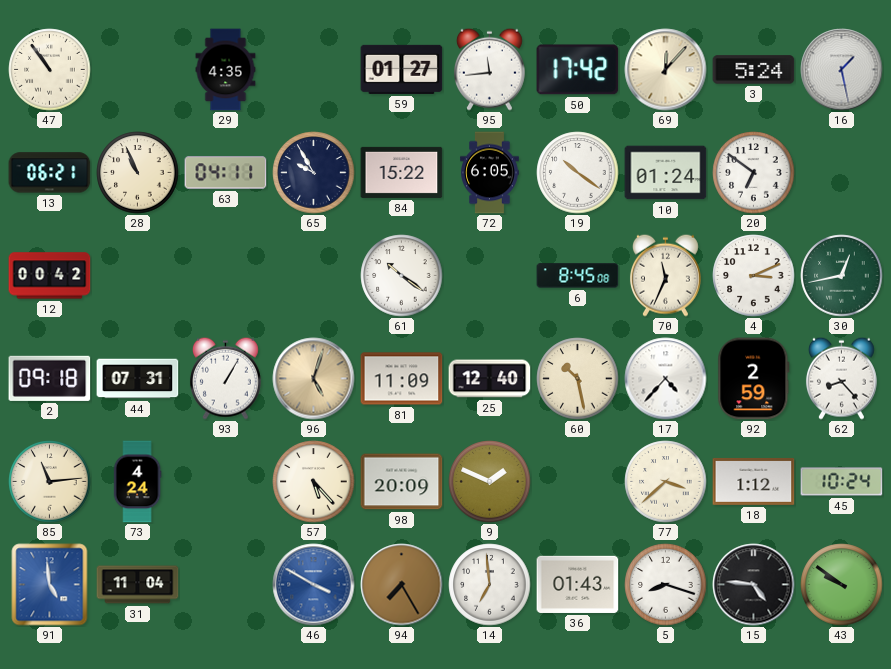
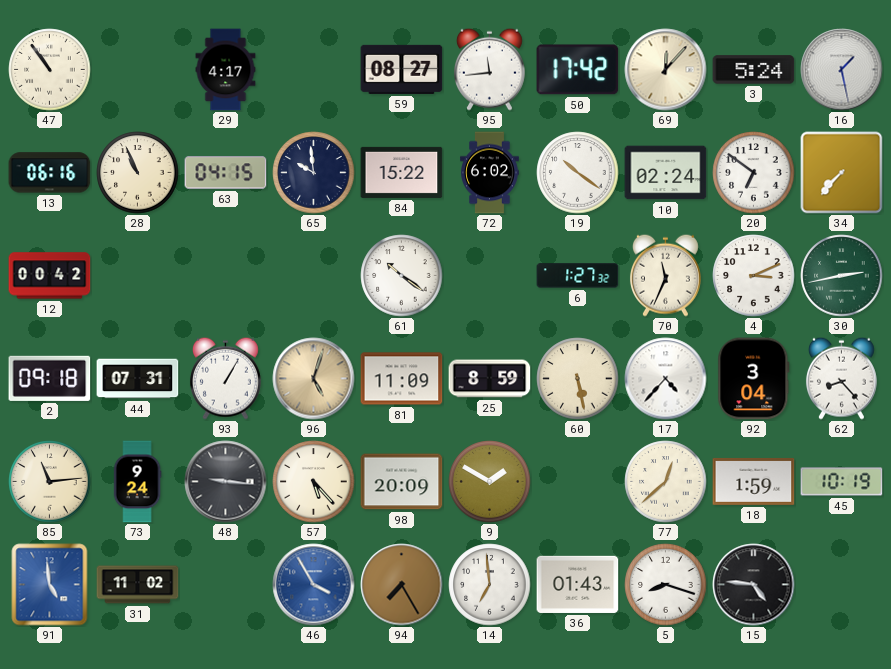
29: 4:35 -> 4:17
59: 01:27 -> 08:27
13: 06:21 -> 06:16
63: 04:11 -> 04:15
65: 9:55 -> 9:59
72: 6:05 -> 6:02
10: 01:24 -> 02:24
34: none -> 7:37
6: 8:45 -> 1:27
30: 12:43 -> 2:43
25: 12:40 -> 8:59
60: 10:28 -> 5:28
92: 2:59 -> 3:04
73: 4:24 -> 9:24
48: none -> 9:16
9: 1:49 -> 1:50
77: 3:38 -> 12:38
18: 1:12 -> 1:59
45: 10:24 -> 10:19
31: 11:04 -> 11:02
46: 3:50 -> 3:55
43: 9:51 -> none
